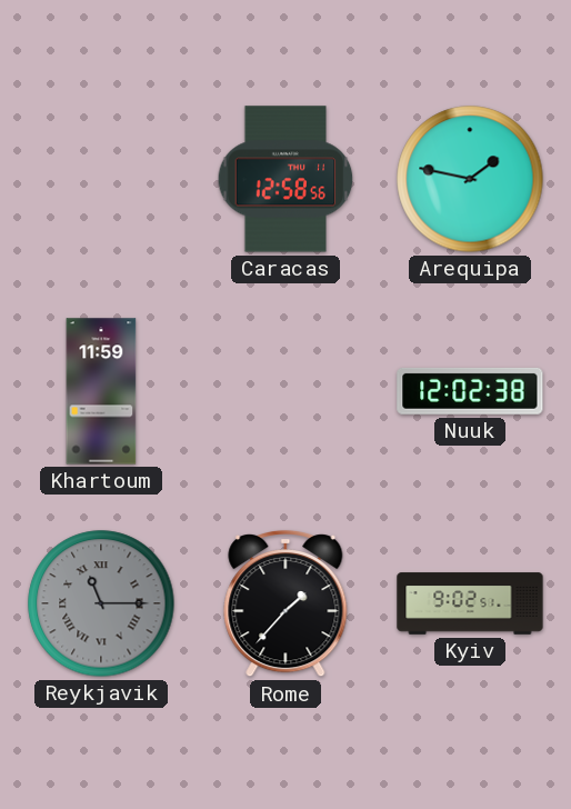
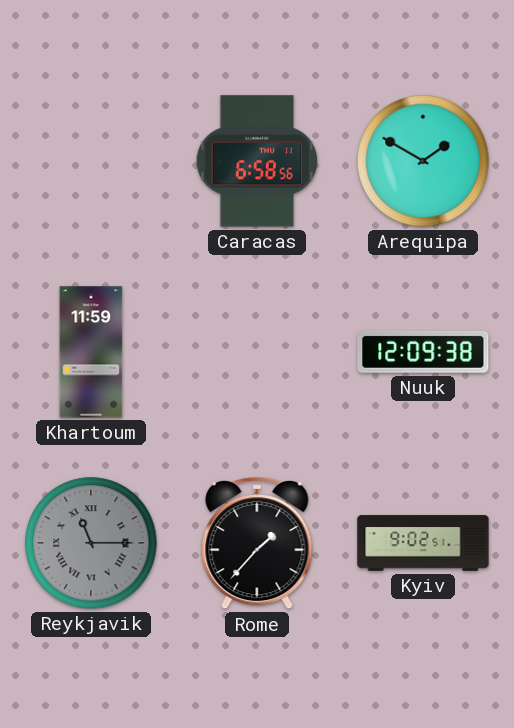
Caracas: 12:58 -> 6:58
Arequipa: 1:47 -> 1:50
Nuuk: 12:02 -> 12:09
